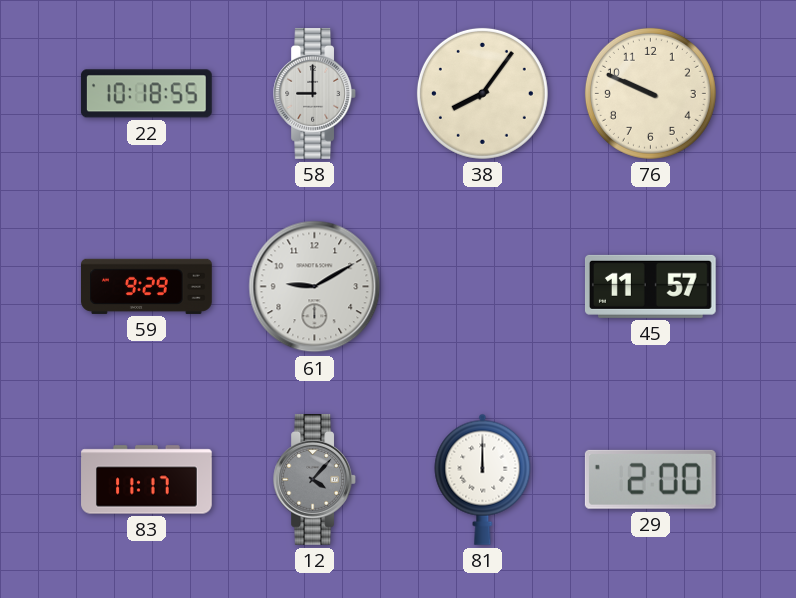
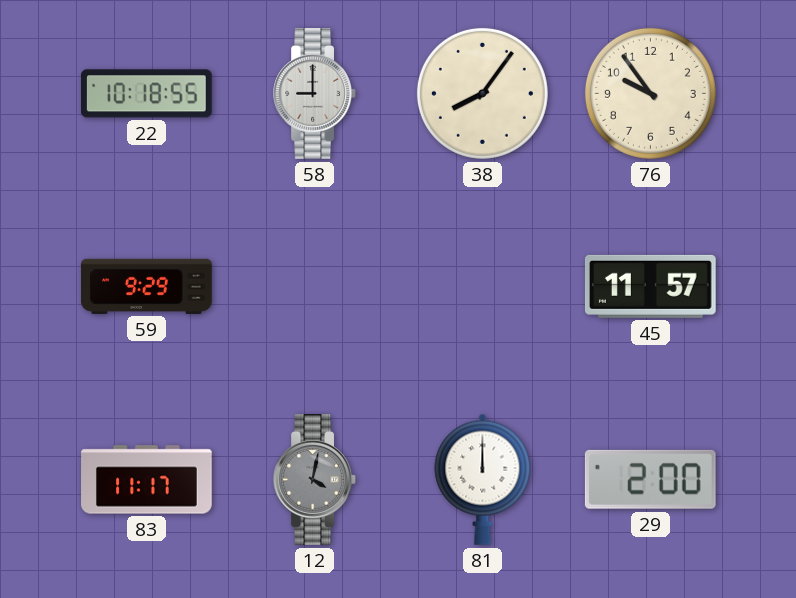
76: 9:49 -> 9:54
61: 9:10 -> none
12: 4:07 -> 4:02
